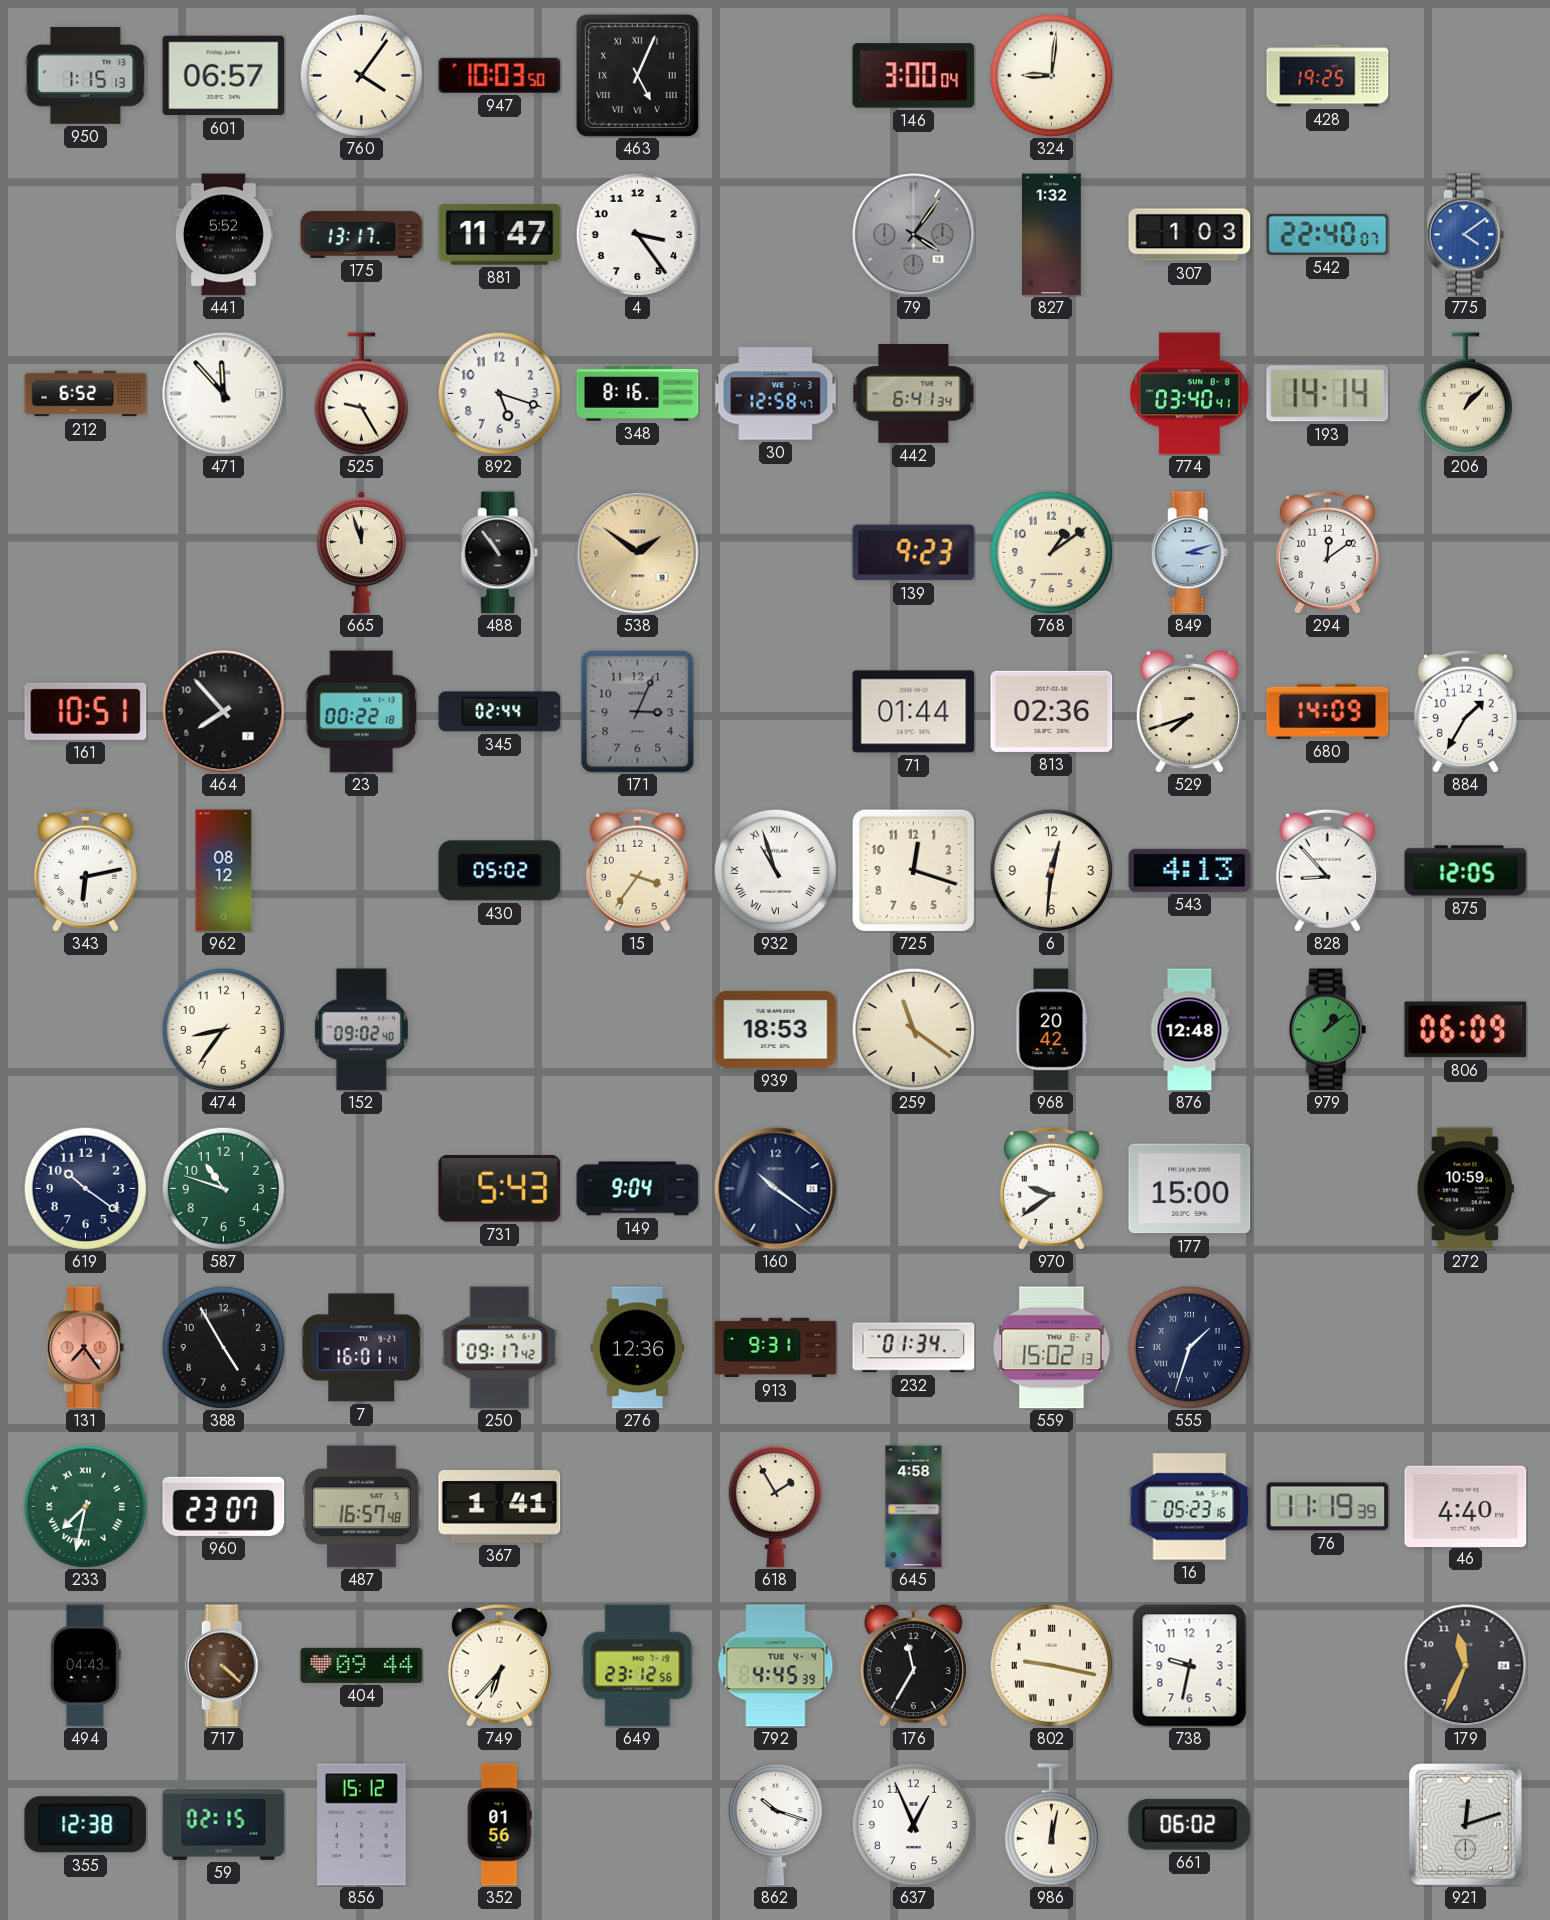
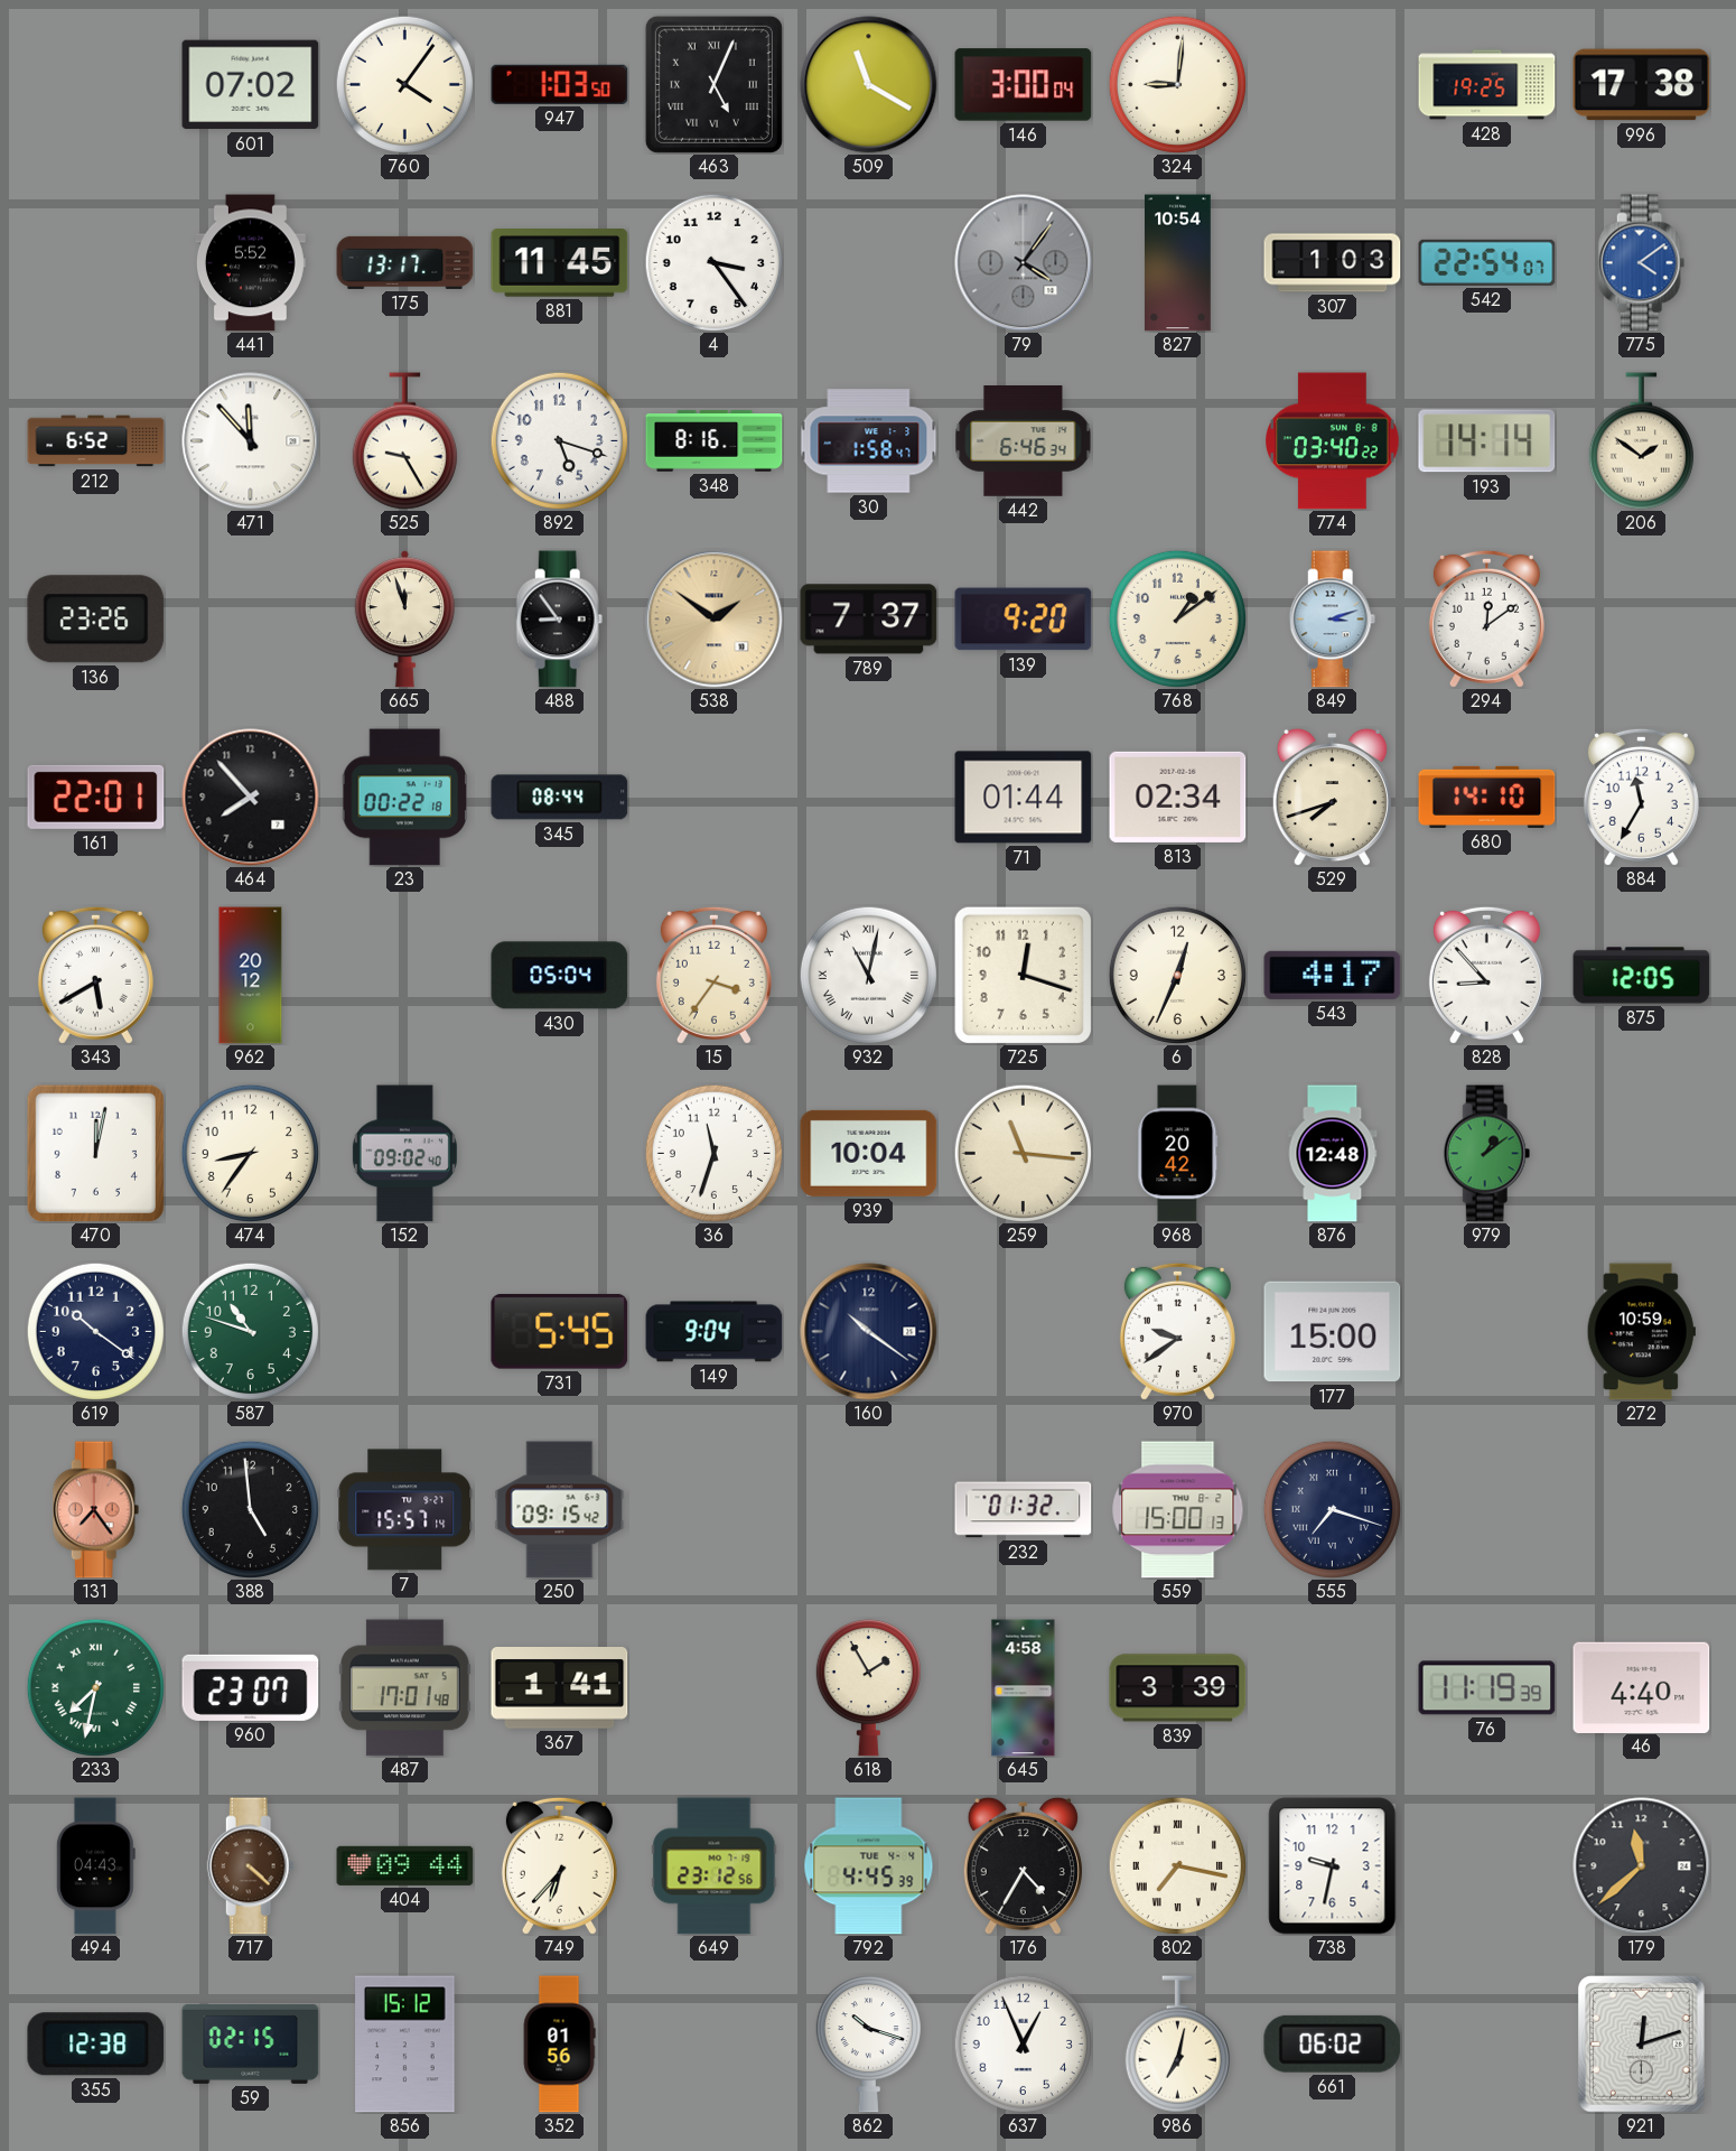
950: 1:15 -> none
601: 06:57 -> 07:02
947: 10:03 -> 1:03
509: none -> 11:20
996: none -> 17:38
881: 11:47 -> 11:45
827: 1:32 -> 10:54
542: 22:40 -> 22:54
30: 12:58 -> 1:58
442: 6:41 -> 6:46
774: 03:40:41 -> 03:40:22
206: 1:07 -> 1:51
136: none -> 23:26
488: 10:54 -> 8:54
789: none -> 7:37
139: 9:23 -> 9:20
161: 10:51 -> 22:01
345: 02:44 -> 08:44
171: 3:04 -> none
813: 02:36 -> 02:34
680: 14:09 -> 14:10
884: 1:35 -> 11:35
343: 6:13 -> 5:40
962: 08:12 -> 20:12
430: 05:02 -> 05:04
932: 10:57 -> 11:02
6: 12:31 -> 12:34
543: 4:13 -> 4:17
470: none -> 12:02
36: none -> 11:33
939: 18:53 -> 10:04
259: 11:21 -> 11:16
806: 06:09 -> none
731: 5:43 -> 5:45
388: 4:55 -> 4:59
7: 16:01 -> 15:57
250: 09:17 -> 09:15
276: 12:36 -> none
913: 9:31 -> none
232: 01:34 -> 01:32
559: 15:02 -> 15:00
555: 1:33 -> 7:18
487: 16:57 -> 17:01
839: none -> 3:39
16: 05:23 -> none
176: 11:35 -> 4:35
802: 9:17 -> 7:17
179: 11:34 -> 11:38
986: 12:02 -> 7:02
